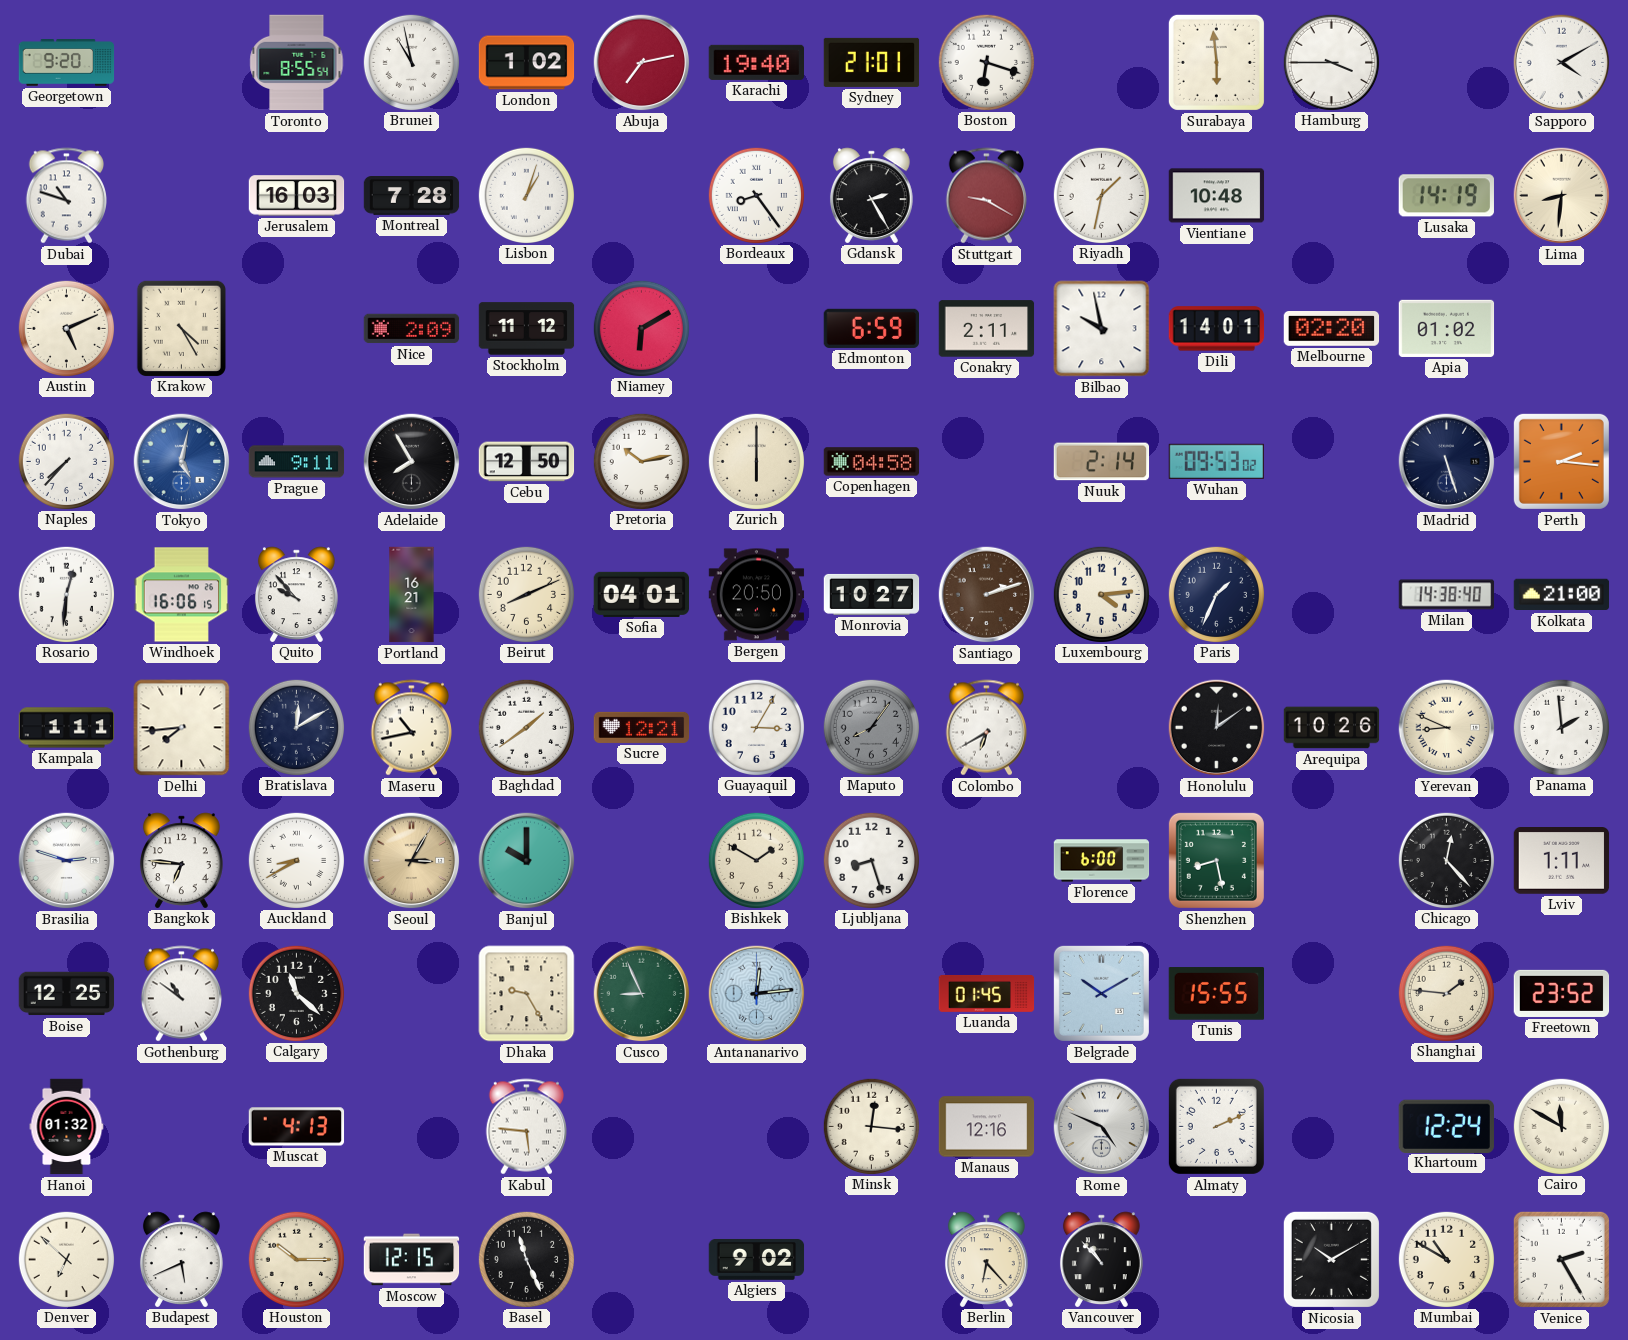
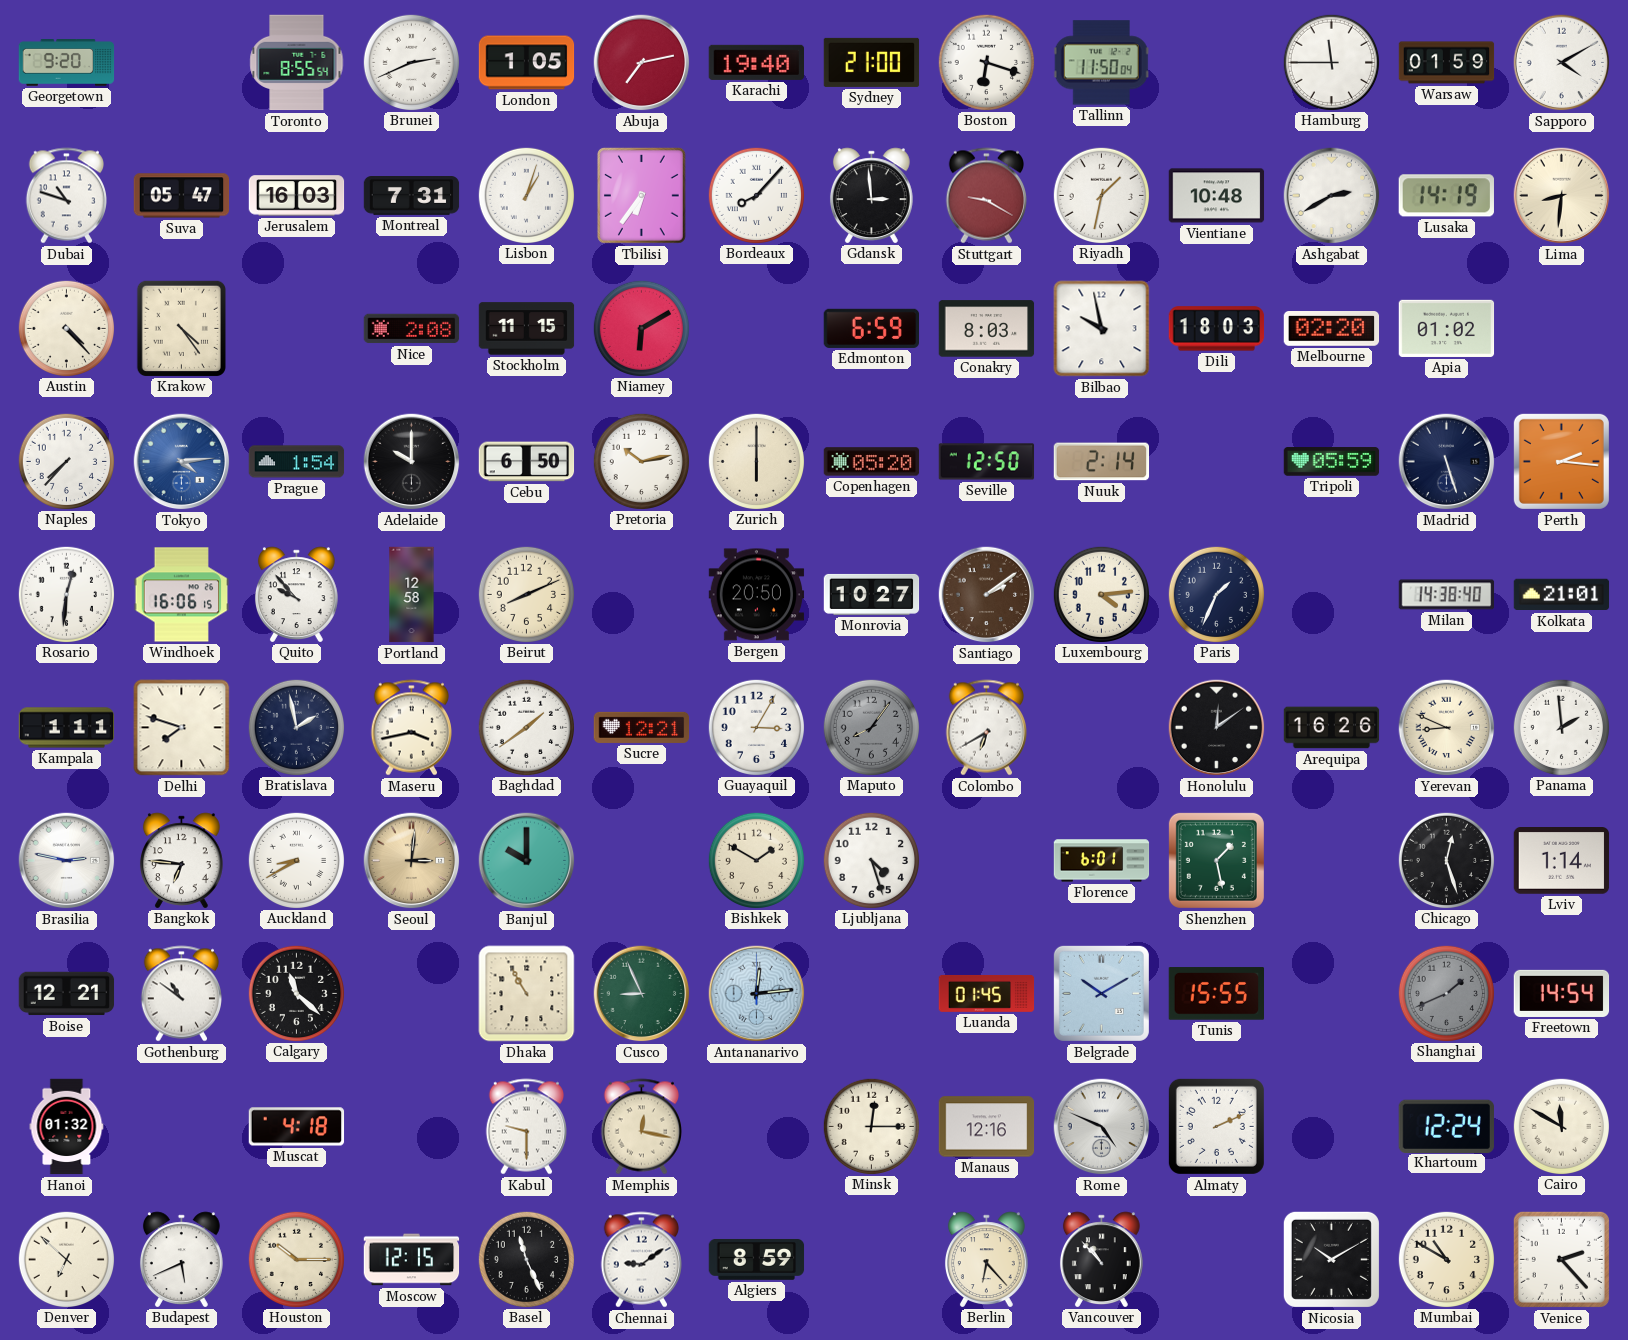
Brunei: 10:58 -> 2:41
London: 1:02 -> 1:05
Sydney: 21:01 -> 21:00
Tallinn: none -> 11:50
Surabaya: 5:59 -> none
Hamburg: 3:45 -> 11:45
Warsaw: none -> 01:59
Suva: none -> 05:47
Montreal: 7:28 -> 7:31
Tbilisi: none -> 6:36
Bordeaux: 8:24 -> 8:07
Gdansk: 2:25 -> 2:59
Ashgabat: none -> 2:40
Austin: 5:11 -> 4:23
Krakow: 4:25 -> 4:24
Nice: 2:09 -> 2:08
Stockholm: 11:12 -> 11:15
Conakry: 2:11 -> 8:03
Dili: 14:01 -> 18:03
Tokyo: 5:02 -> 4:14
Prague: 9:11 -> 1:54
Adelaide: 7:55 -> 10:00
Cebu: 12:50 -> 6:50
Copenhagen: 04:58 -> 05:20
Seville: none -> 12:50
Wuhan: 09:53 -> none
Tripoli: none -> 05:59
Portland: 16:21 -> 12:58
Sofia: 04:01 -> none
Santiago: 2:12 -> 2:09
Kolkata: 21:00 -> 21:01
Delhi: 7:44 -> 7:48
Bratislava: 12:10 -> 1:58
Maseru: 10:43 -> 3:43
Arequipa: 10:26 -> 16:26
Brasilia: 2:48 -> 2:47
Seoul: 3:05 -> 3:01
Ljubljana: 8:27 -> 4:27
Florence: 6:00 -> 6:01
Shenzhen: 8:28 -> 1:28
Chicago: 12:23 -> 12:27
Lviv: 1:11 -> 1:14
Boise: 12:25 -> 12:21
Dhaka: 9:25 -> 10:55
Shanghai: 1:46 -> 1:41
Shanghai dial: cream -> grey
Freetown: 23:52 -> 14:54
Muscat: 4:13 -> 4:18
Kabul: 5:46 -> 9:30
Memphis: none -> 12:17
Minsk: 12:16 -> 12:15
Chennai: none -> 9:09
Algiers: 9:02 -> 8:59
Venice: 2:25 -> 2:23
